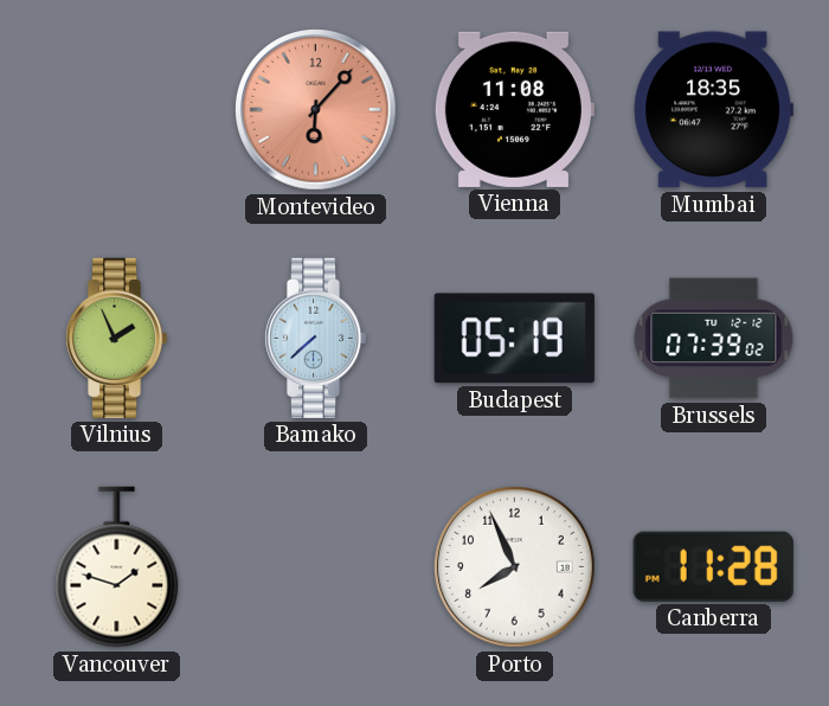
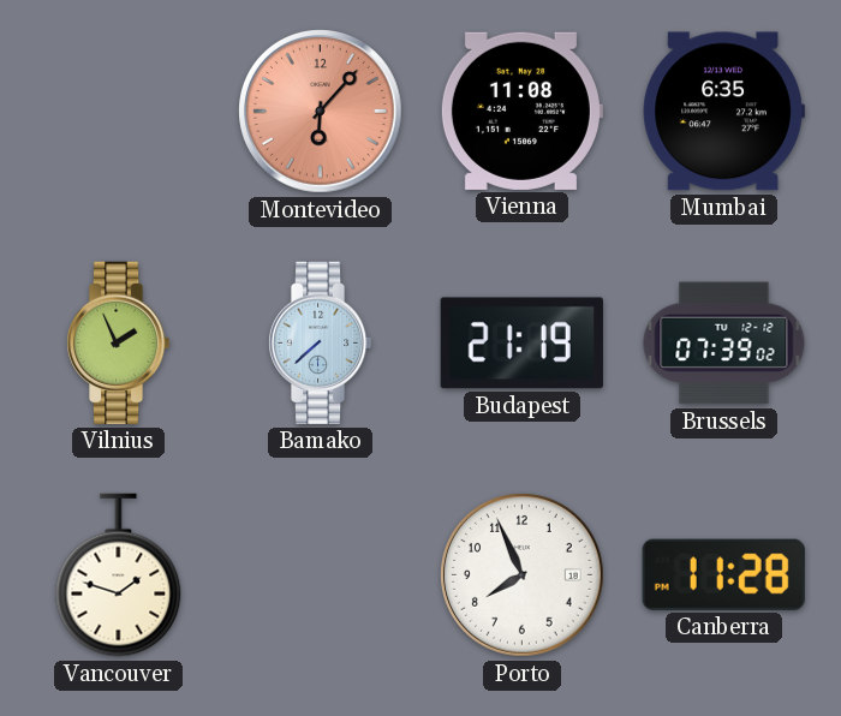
Mumbai: 18:35 -> 6:35
Budapest: 05:19 -> 21:19
